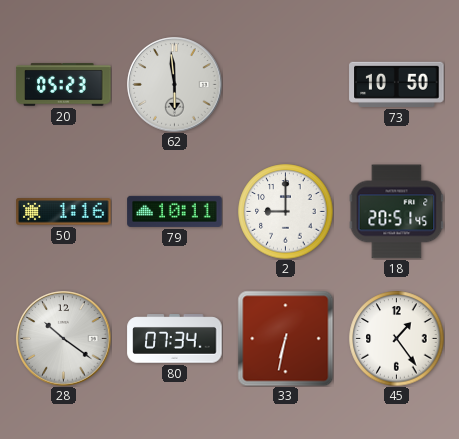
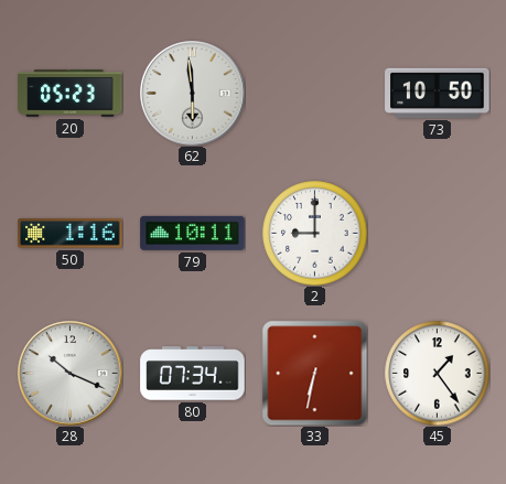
18: 20:51 -> none
28: 10:21 -> 10:19
